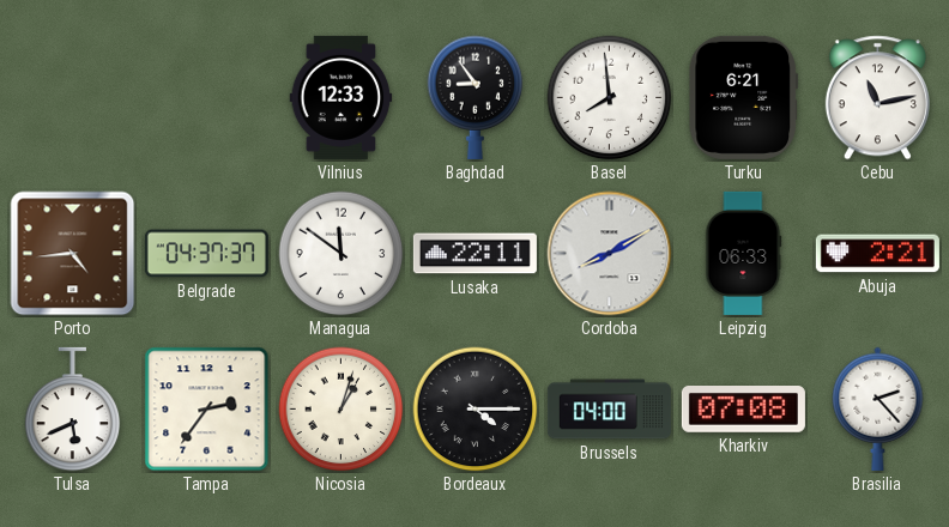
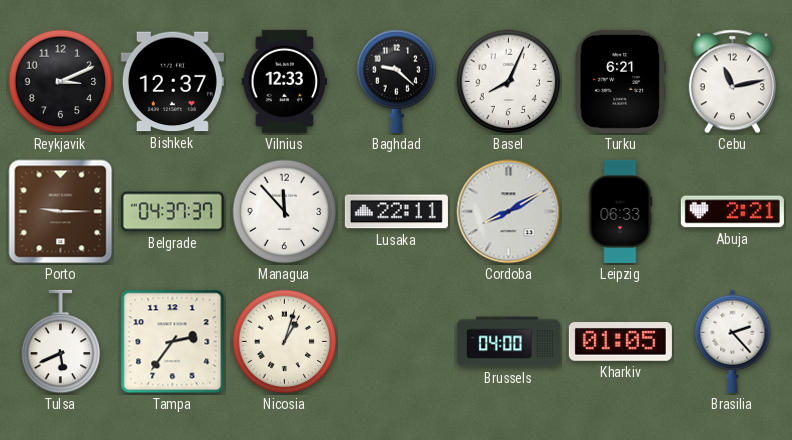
Reykjavik: none -> 3:11
Bishkek: none -> 12:37
Baghdad: 8:54 -> 9:22
Basel: 7:59 -> 8:04
Porto: 4:44 -> 9:15
Managua: 11:51 -> 11:53
Bordeaux: 4:15 -> none
Kharkiv: 07:08 -> 01:05
